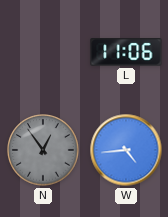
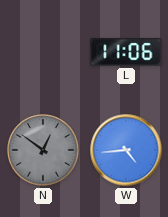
N: 12:54 -> 12:51
